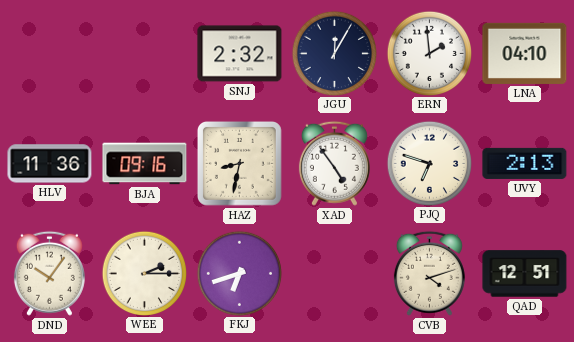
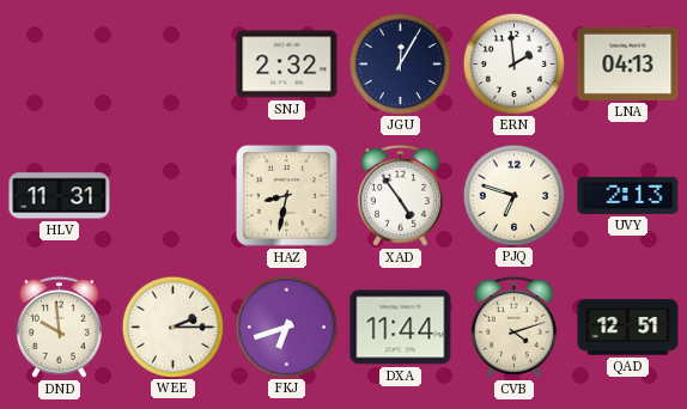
LNA: 04:10 -> 04:13
HLV: 11:36 -> 11:31
BJA: 09:16 -> none
DND: 10:06 -> 9:59
DXA: none -> 11:44
